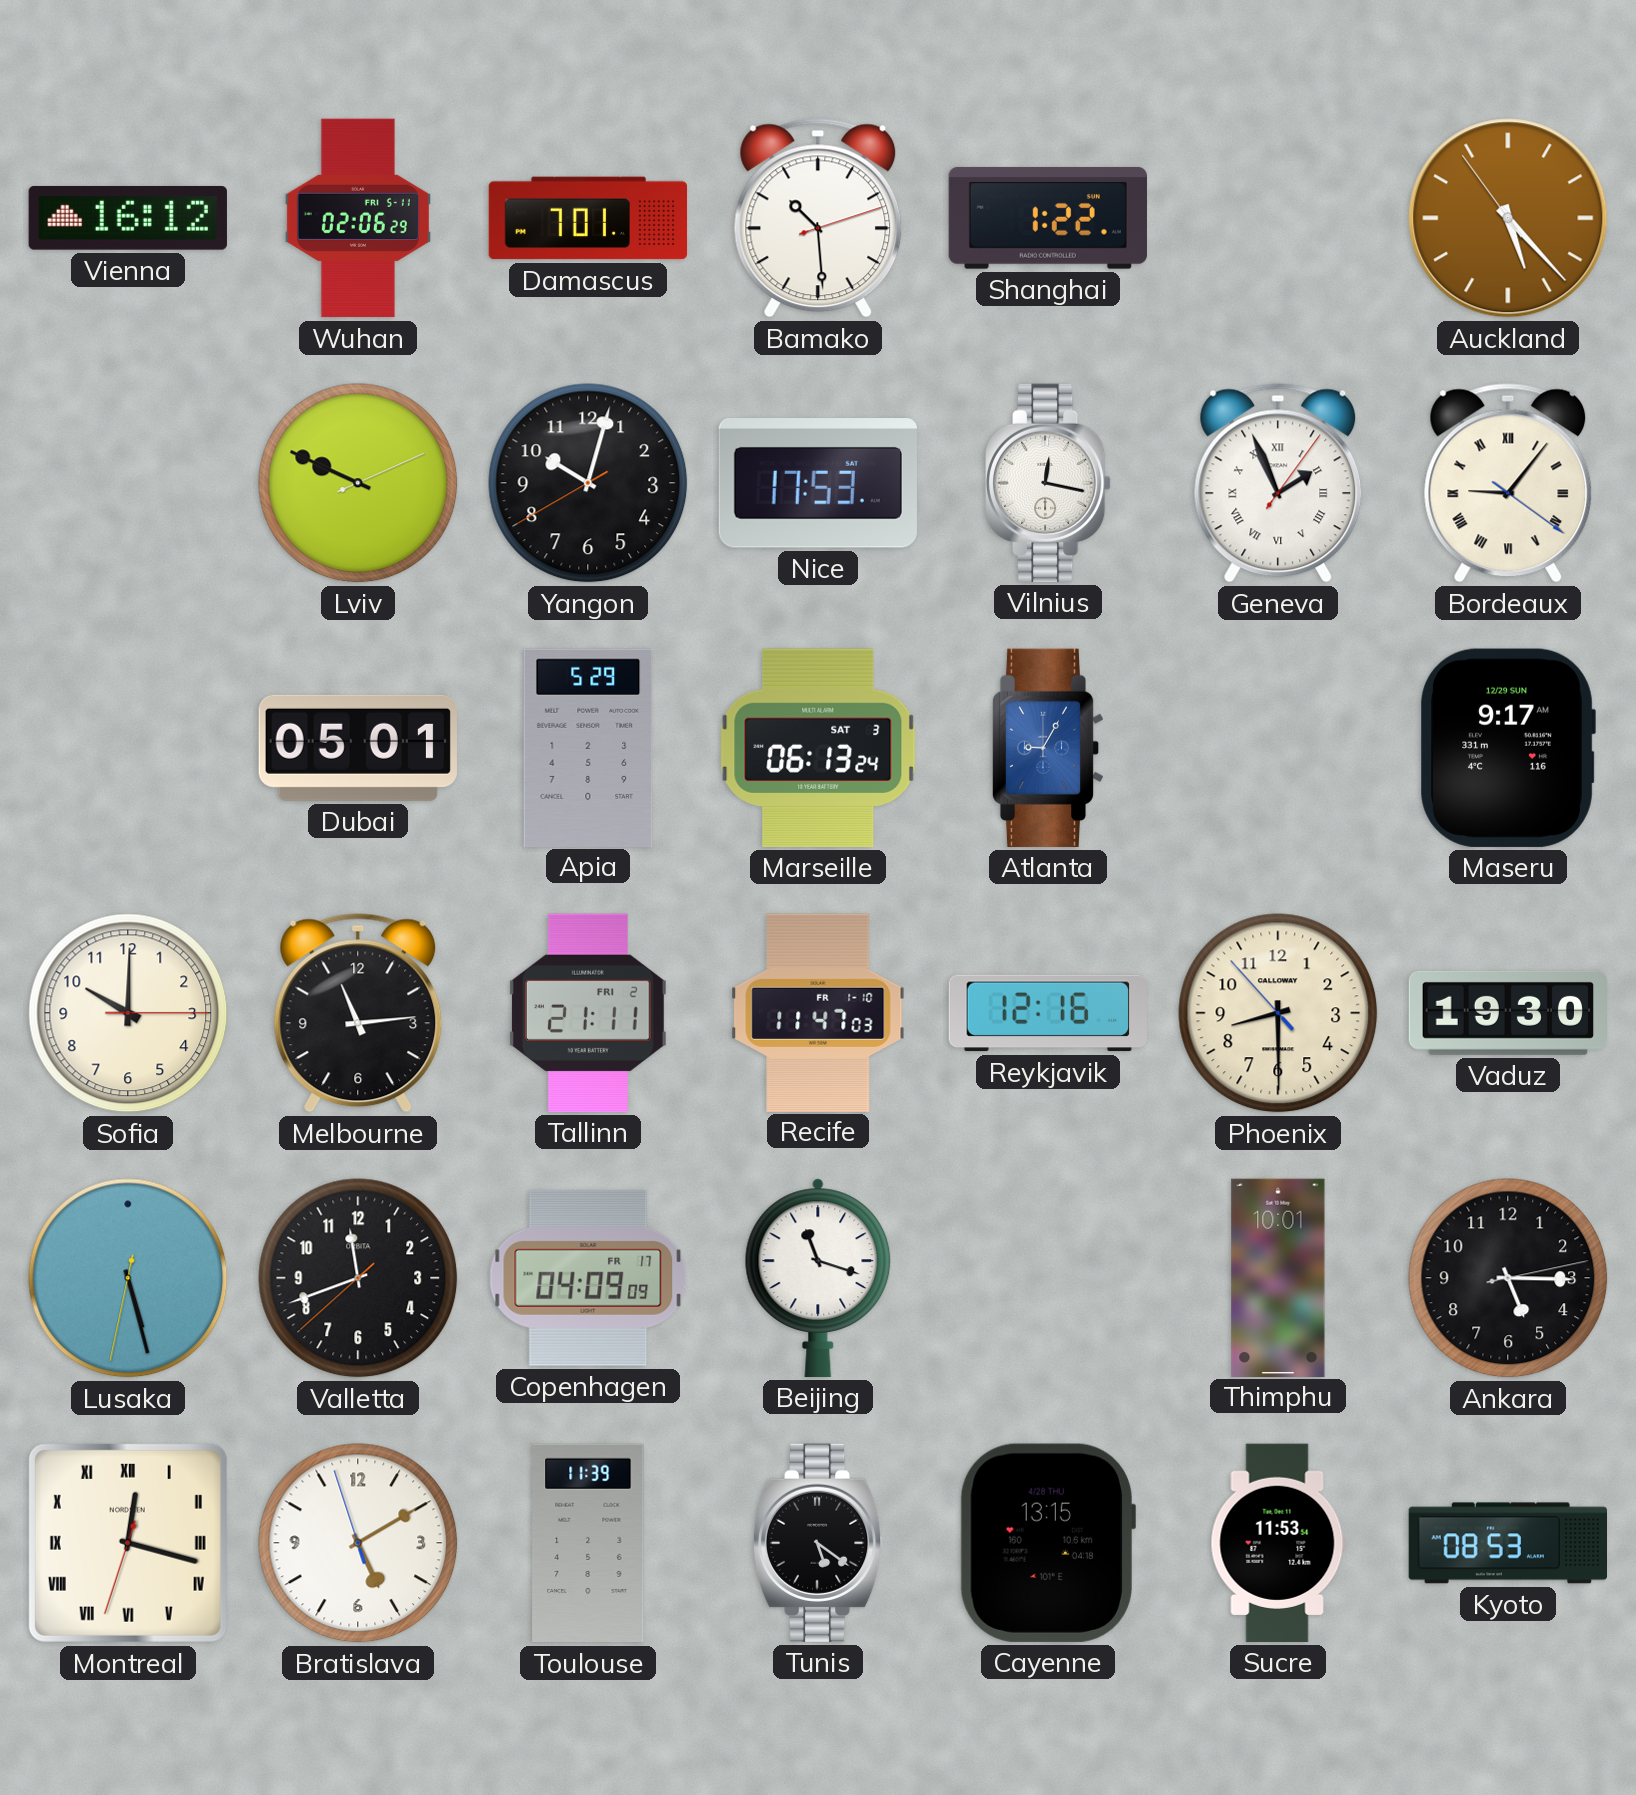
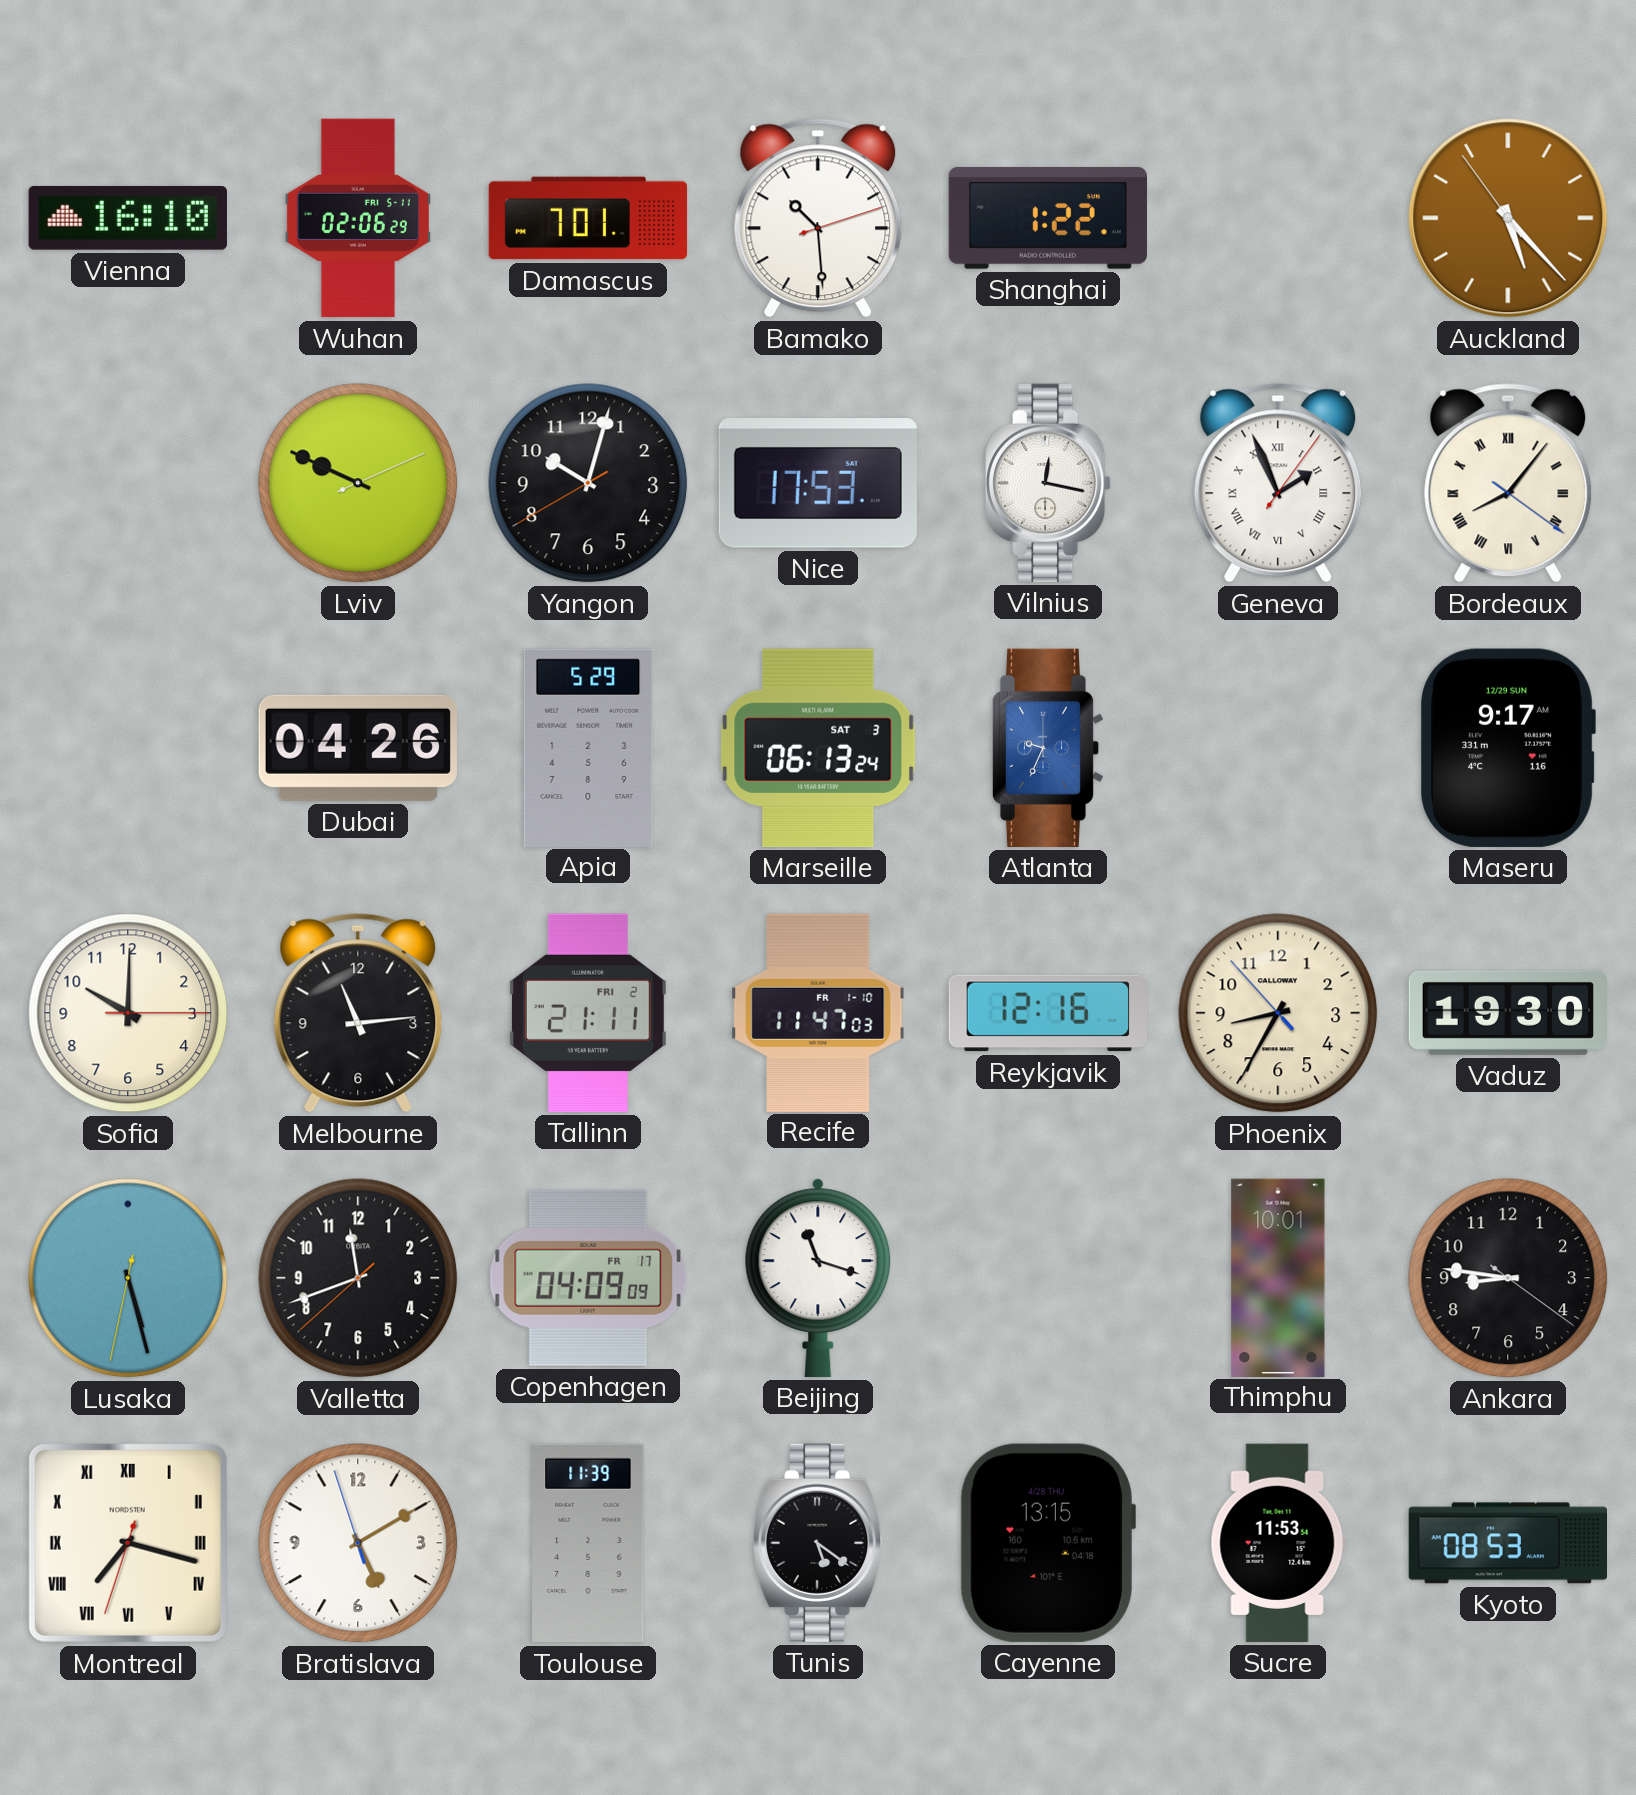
Vienna: 16:12 -> 16:10
Bordeaux: 9:06 -> 8:06
Dubai: 05:01 -> 04:26
Atlanta: 9:05 -> 9:34
Phoenix: 8:29 -> 8:34
Ankara: 5:15 -> 8:46
Montreal: 12:17 -> 7:17
